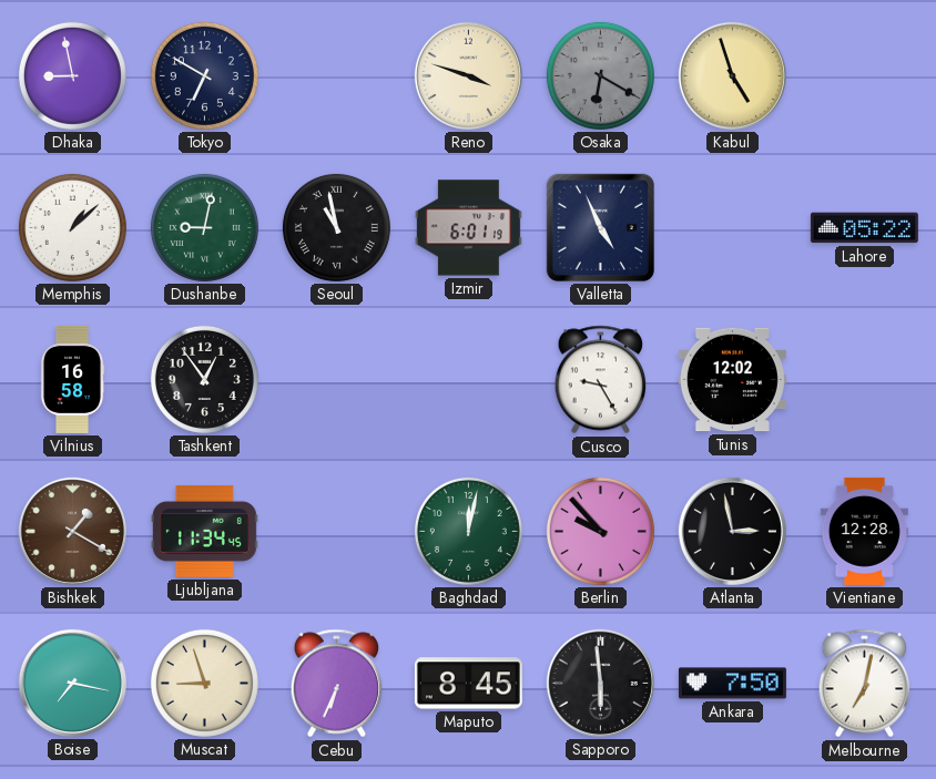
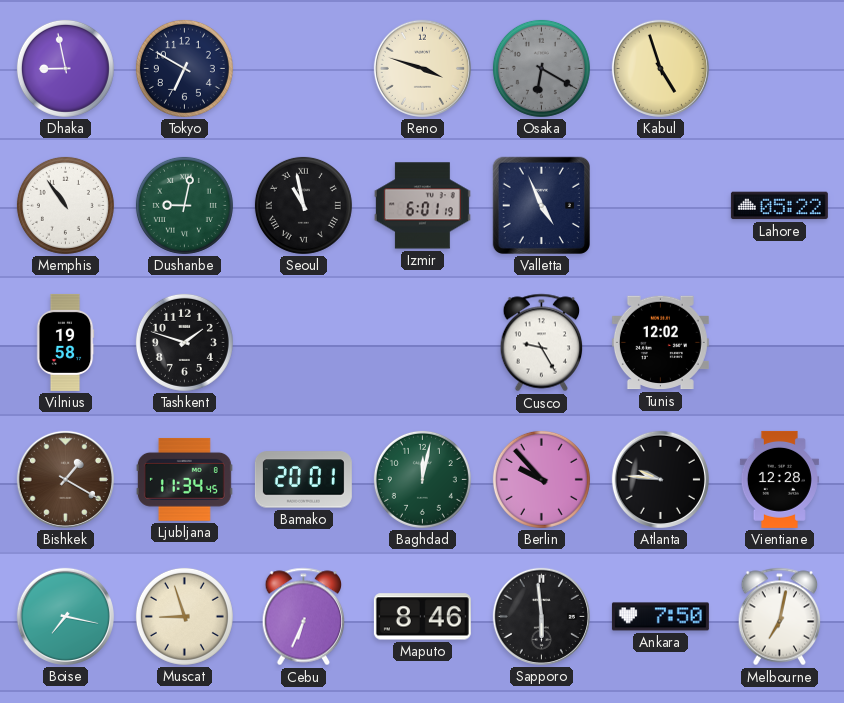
Memphis: 1:08 -> 10:54
Vilnius: 16:58 -> 19:58
Tashkent: 12:54 -> 1:48
Bamako: none -> 20:01
Atlanta: 2:58 -> 9:46
Maputo: 8:45 -> 8:46
